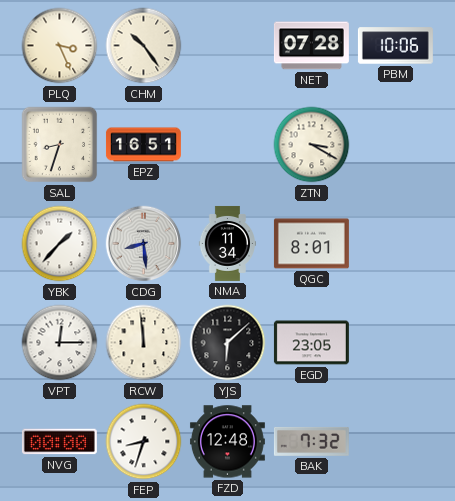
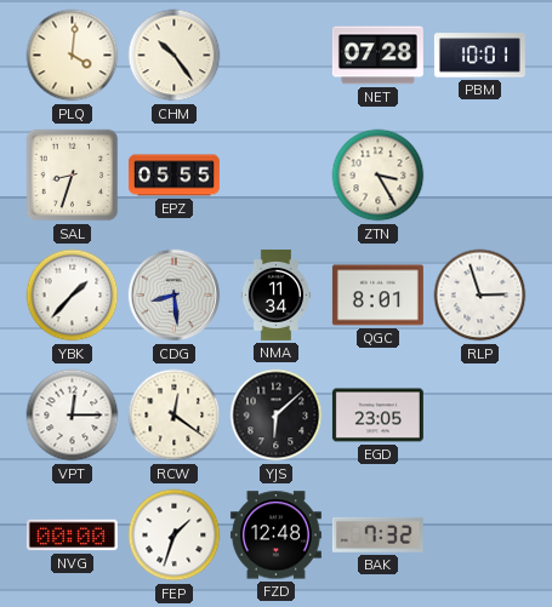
PLQ: 3:26 -> 4:01
PBM: 10:06 -> 10:01
EPZ: 16:51 -> 05:55
ZTN: 3:20 -> 3:25
RLP: none -> 2:57
RCW: 11:59 -> 12:21
FEP: 8:33 -> 1:33
